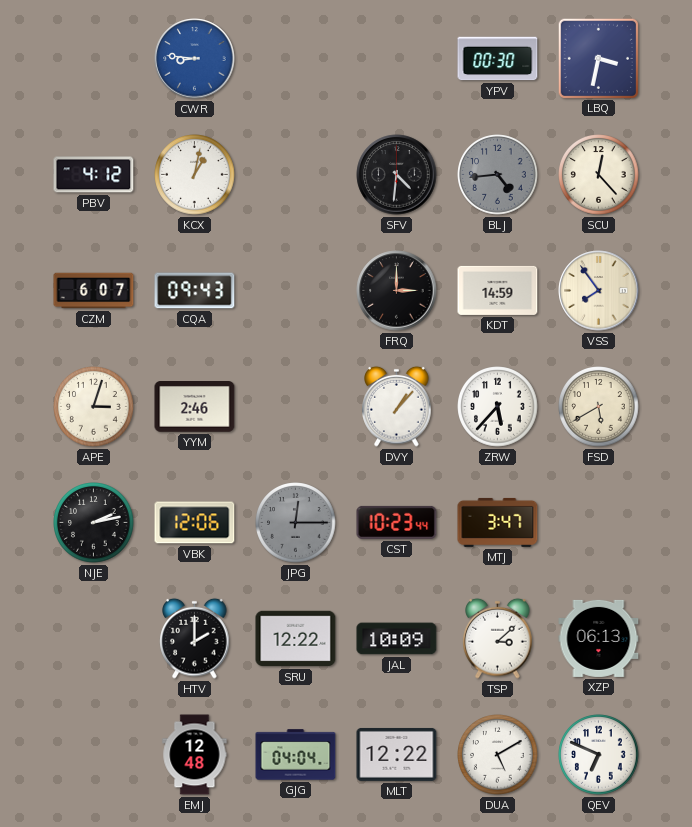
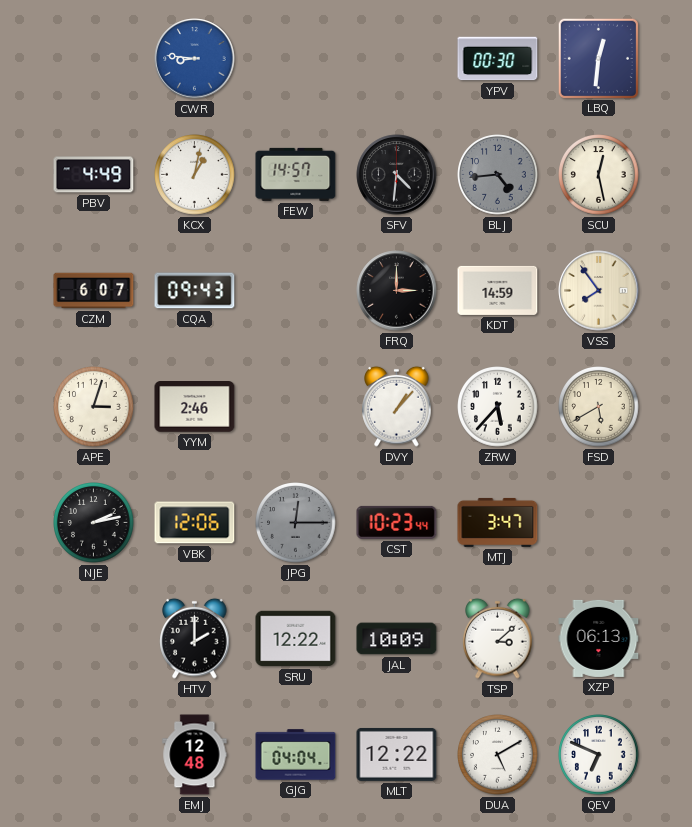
LBQ: 3:32 -> 12:31
PBV: 4:12 -> 4:49
FEW: none -> 14:57
SCU: 12:23 -> 12:28
